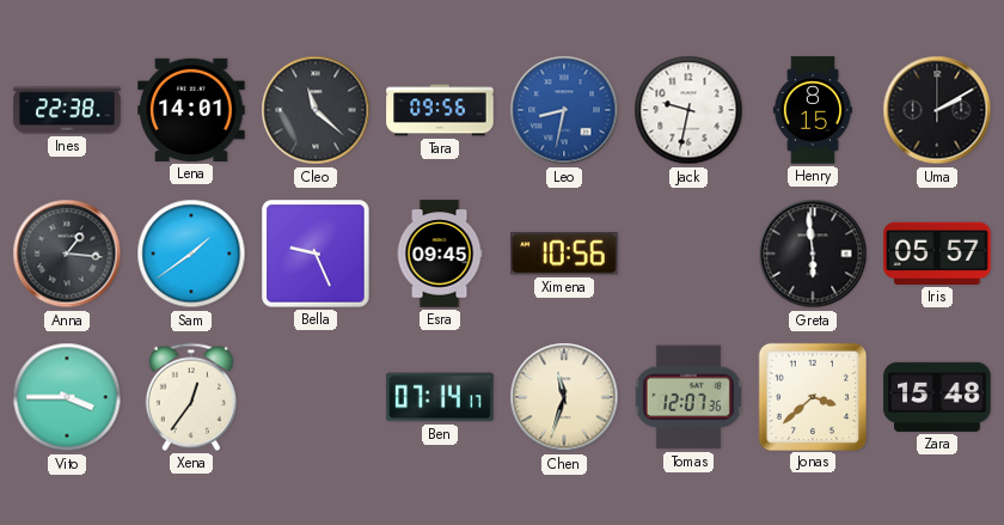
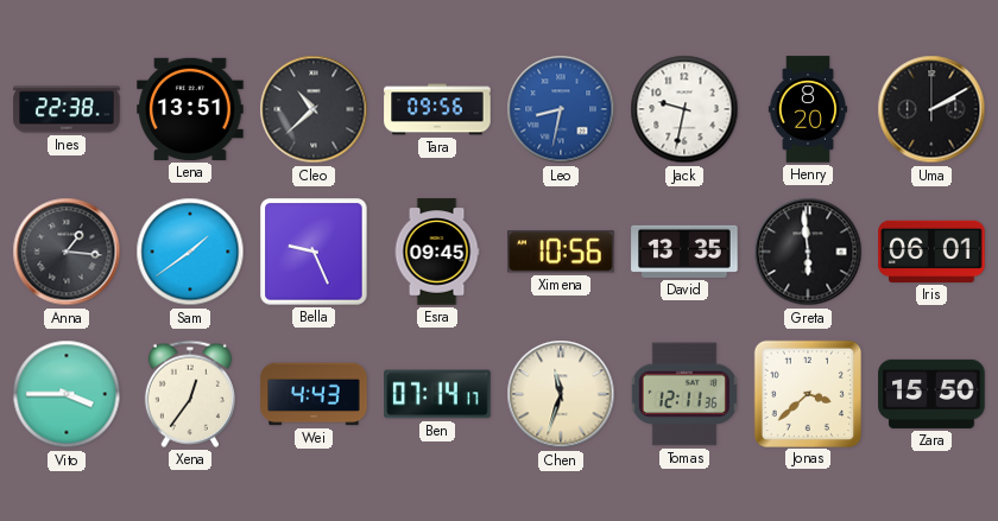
Lena: 14:01 -> 13:51
Cleo: 11:22 -> 10:38
Henry: 8:15 -> 8:20
David: none -> 13:35
Iris: 05:57 -> 06:01
Wei: none -> 4:43
Tomas: 12:07 -> 12:11
Zara: 15:48 -> 15:50
